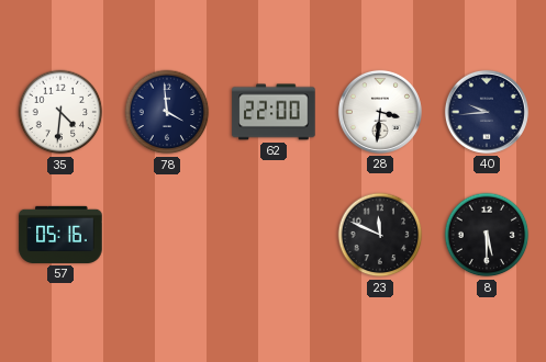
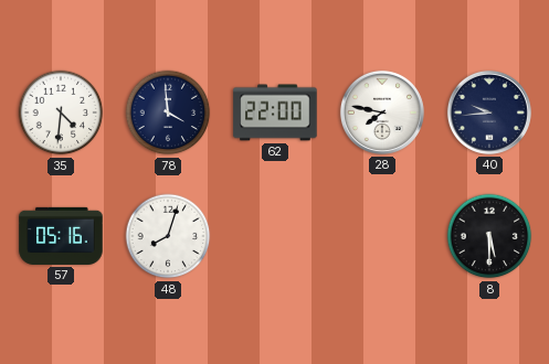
28: 3:31 -> 7:47
48: none -> 8:03
23: 11:49 -> none
